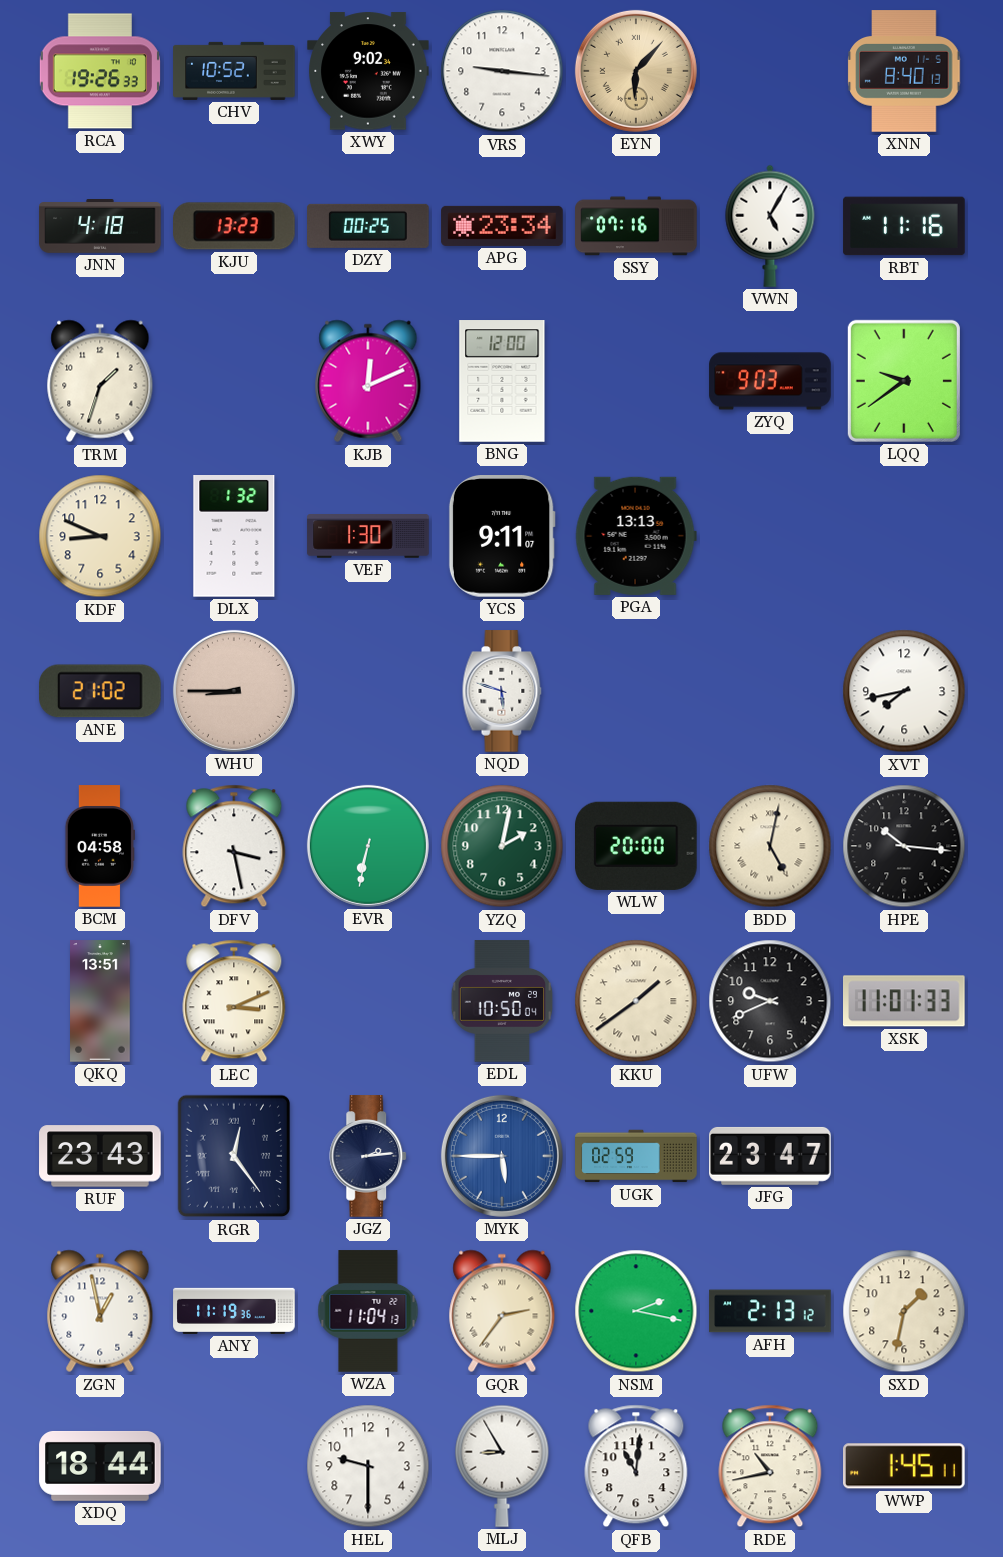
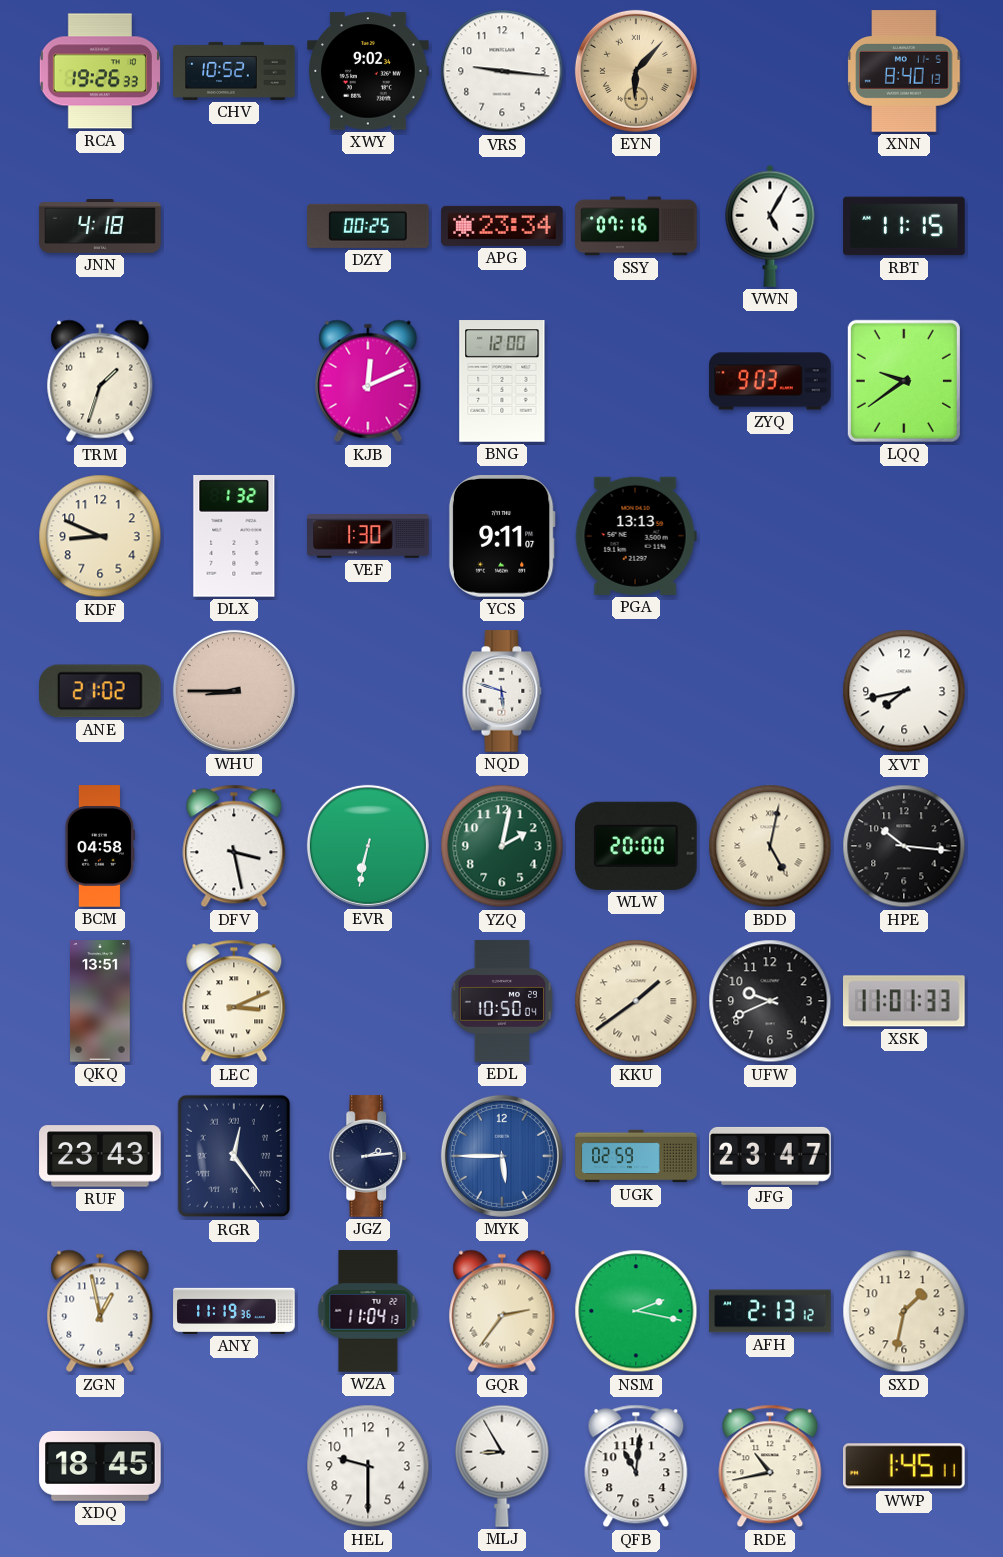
KJU: 13:23 -> none
RBT: 11:16 -> 11:15
XDQ: 18:44 -> 18:45
